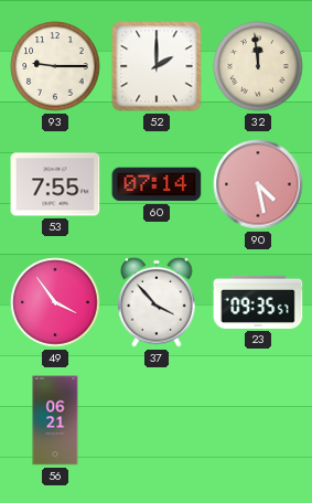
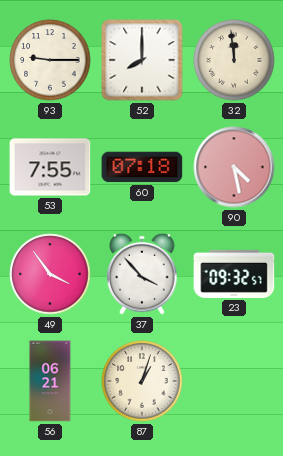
52: 2:00 -> 8:00
60: 07:14 -> 07:18
23: 09:35 -> 09:32
87: none -> 1:03
